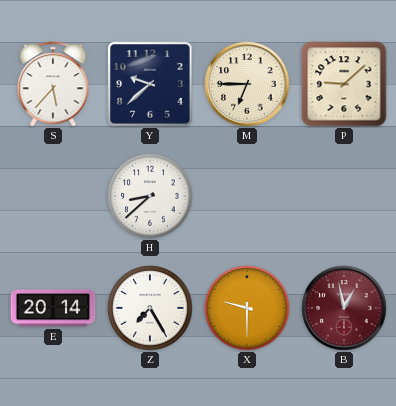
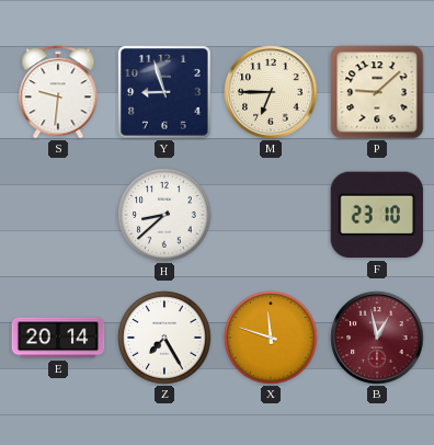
S: 5:37 -> 9:31
Y: 9:38 -> 8:57
F: none -> 23:10
X: 9:30 -> 11:48
